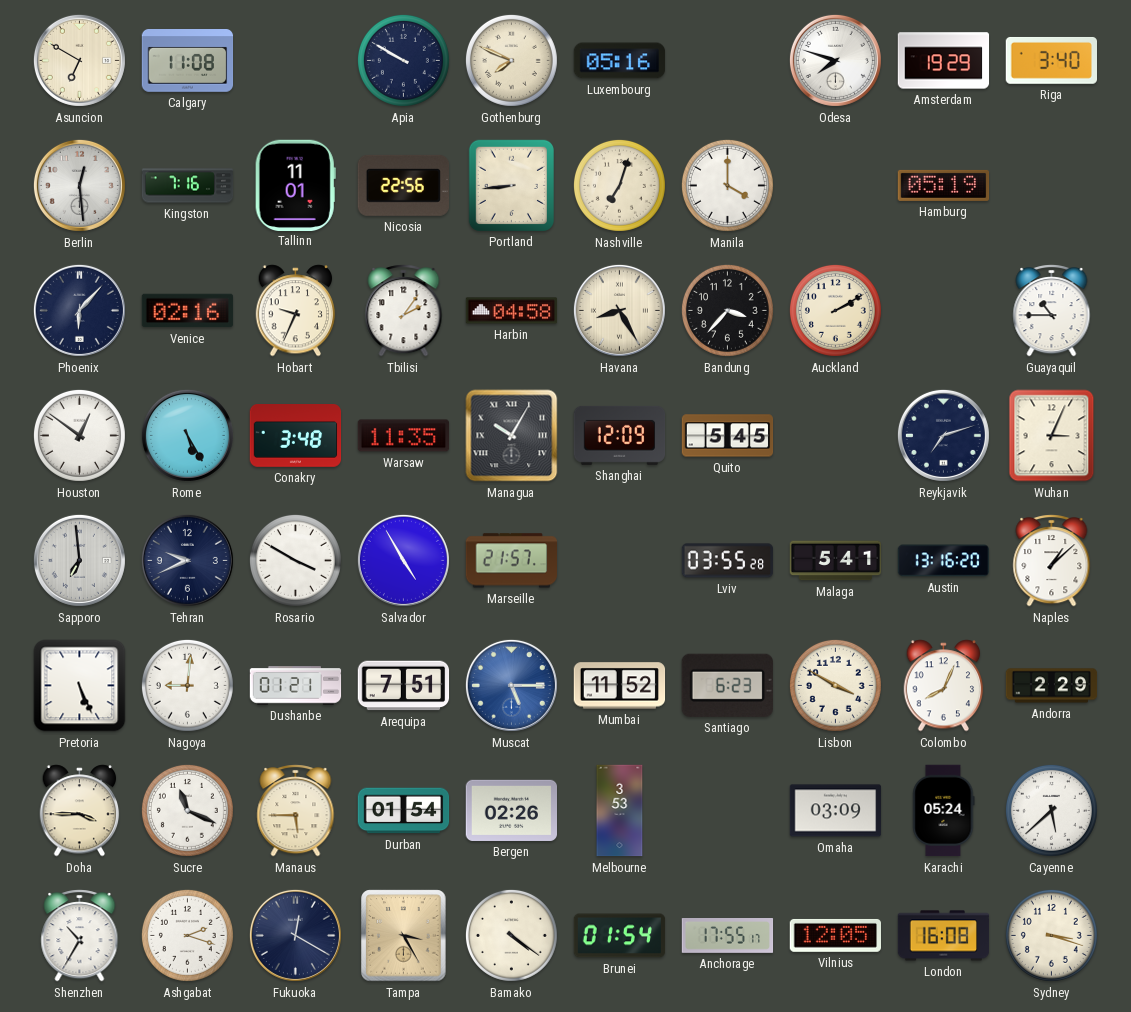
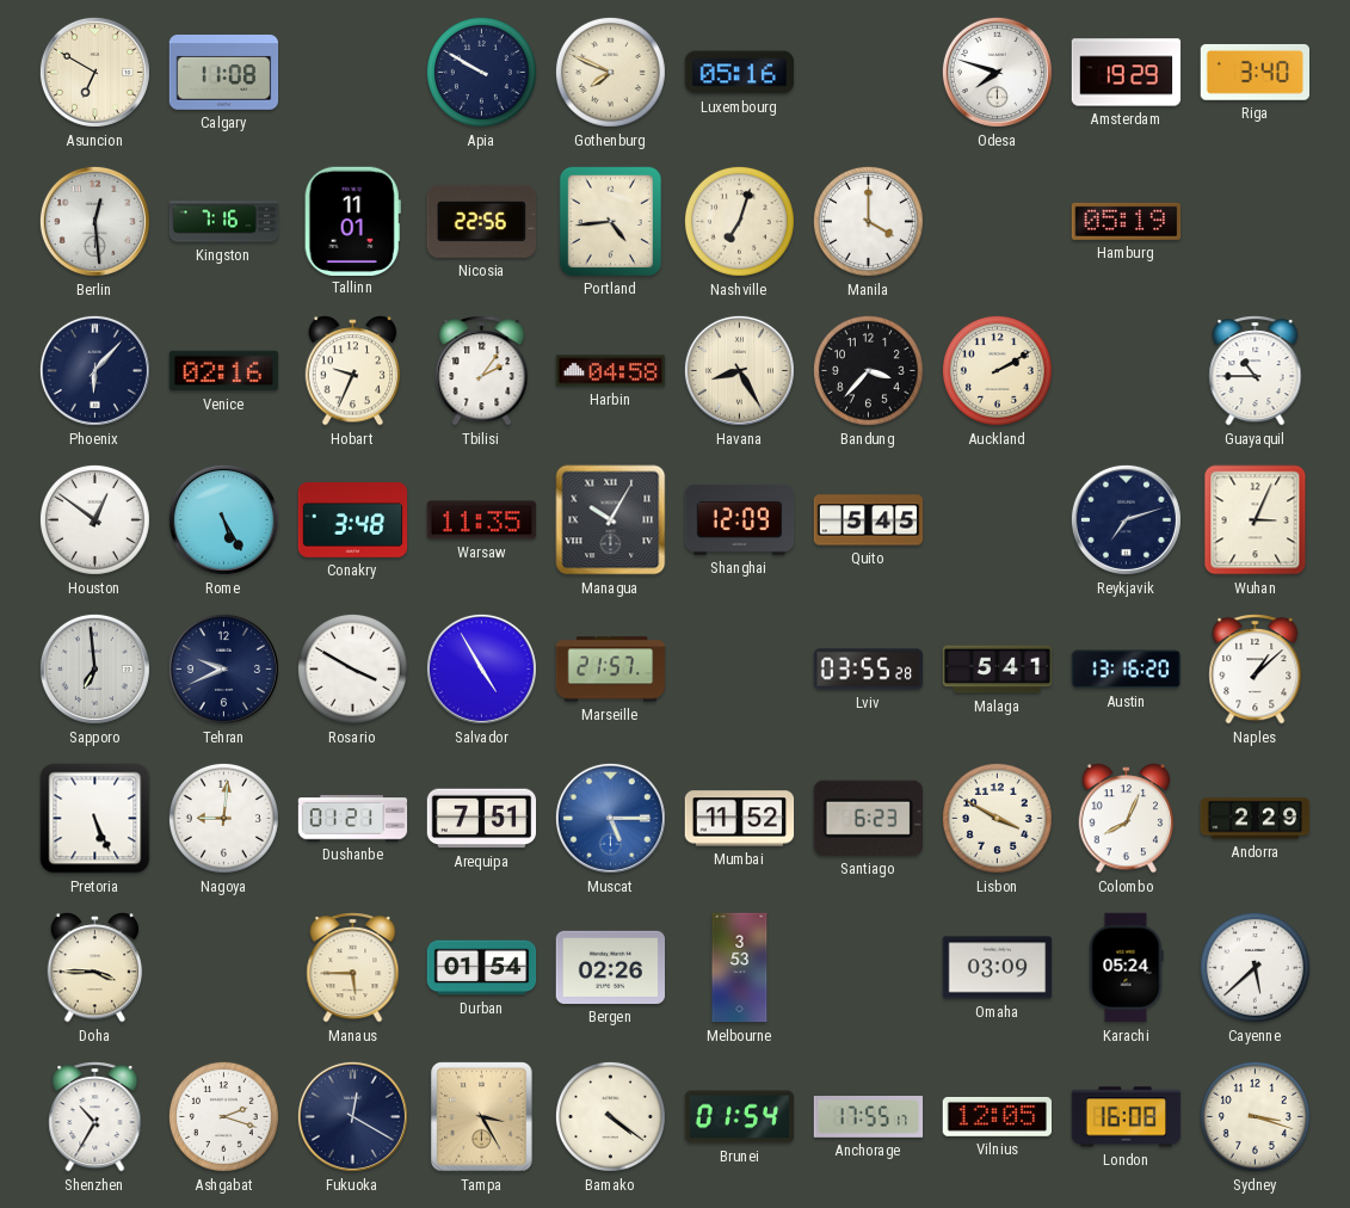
Portland: 8:44 -> 4:44
Sucre: 11:19 -> none
